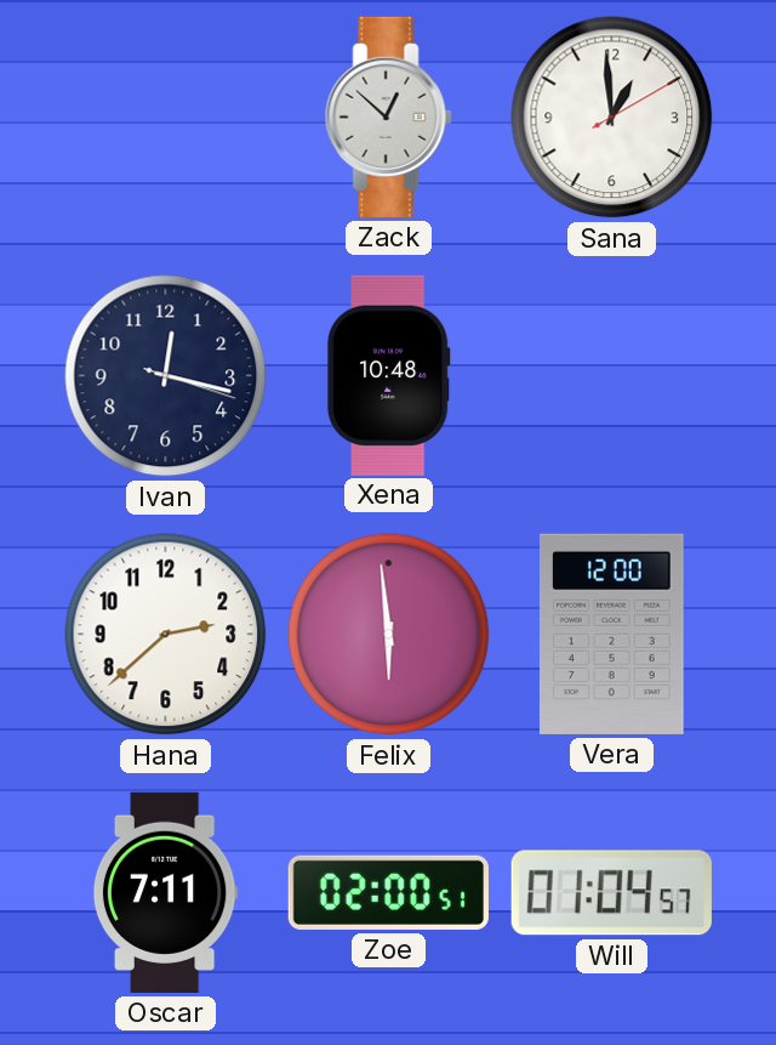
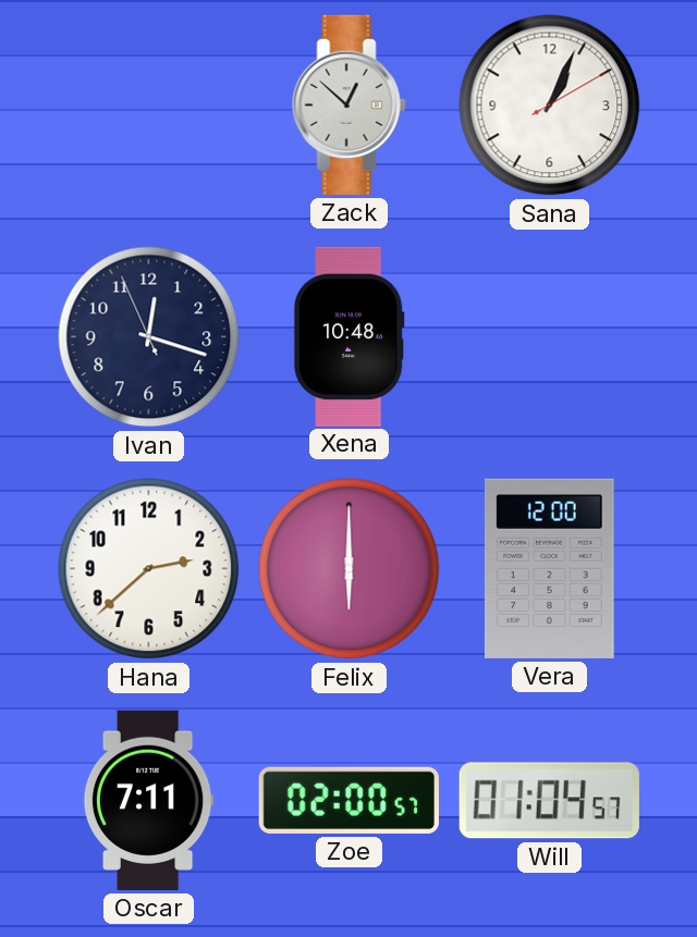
Sana: 12:59 -> 1:04
Ivan: 12:17:18 -> 12:17:56
Felix: 5:59 -> 6:00
Zoe: 02:00:51 -> 02:00:57
